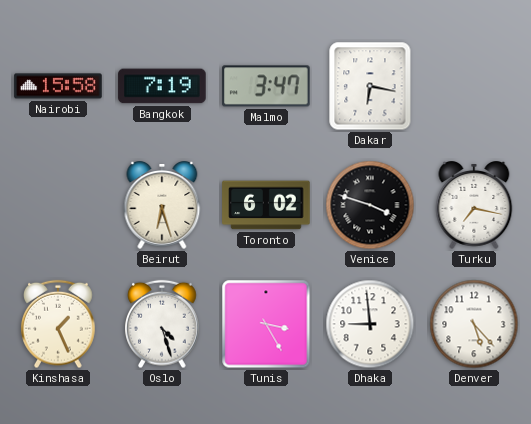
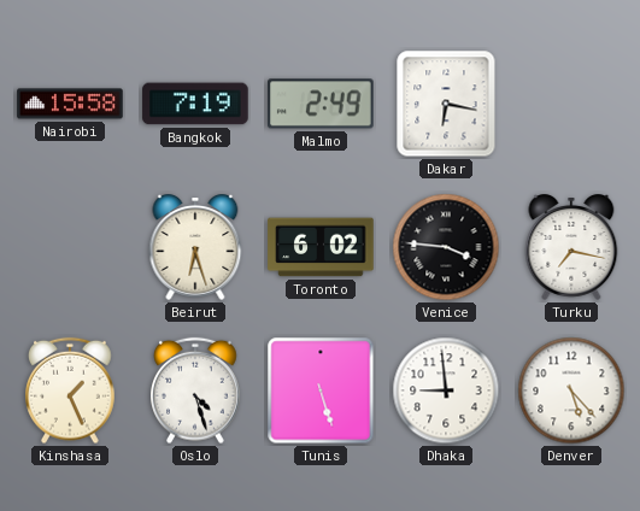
Malmo: 3:47 -> 2:49
Venice: 3:48 -> 3:46
Tunis: 3:25 -> 5:27
